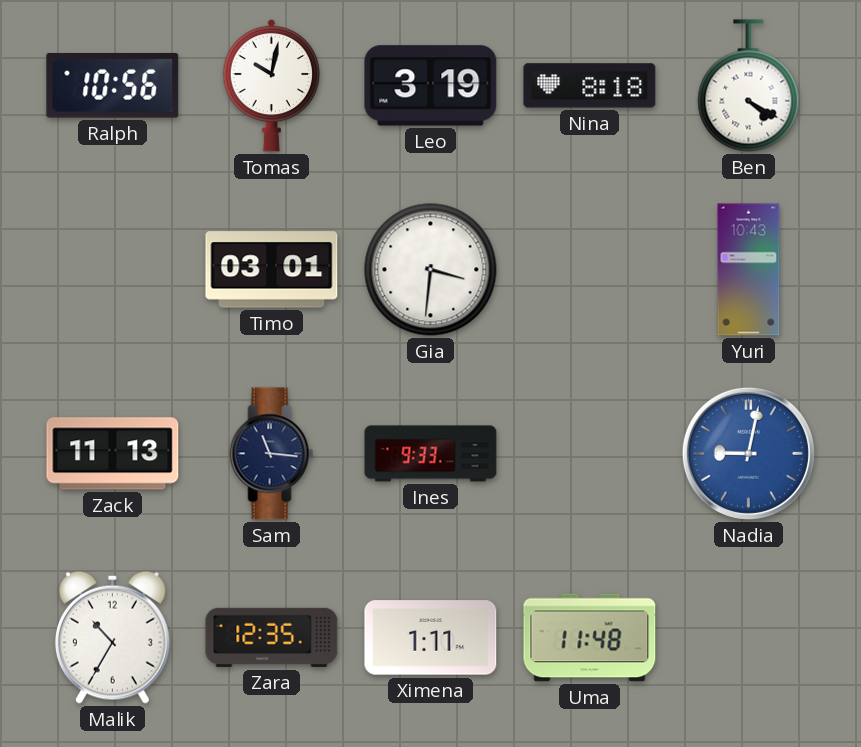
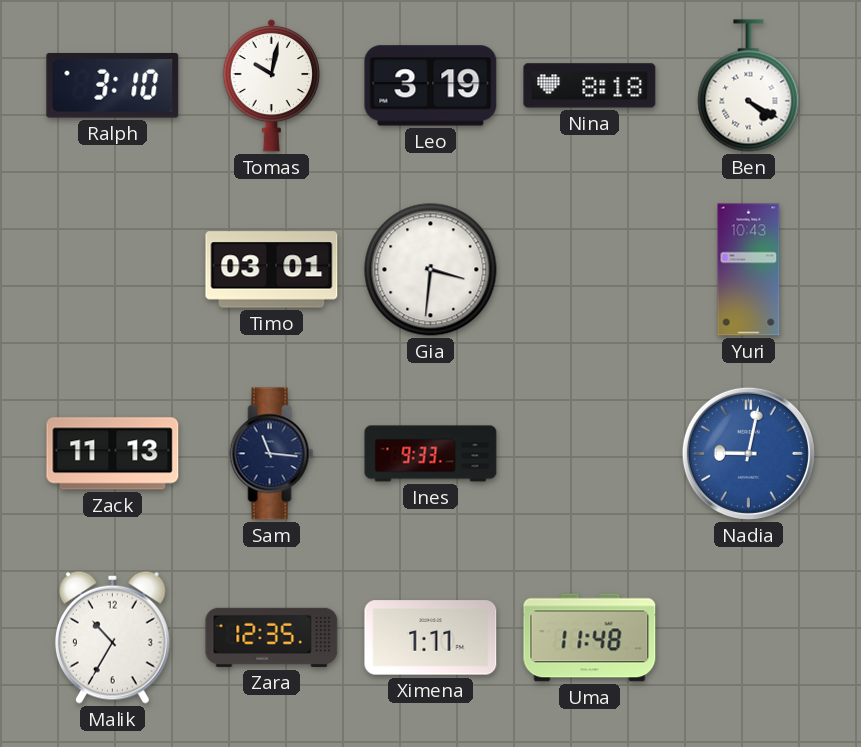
Ralph: 10:56 -> 3:10
